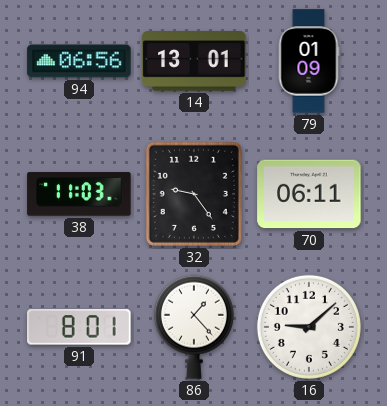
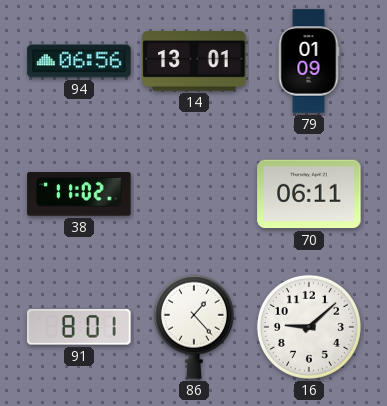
38: 11:03 -> 11:02
32: 9:24 -> none
